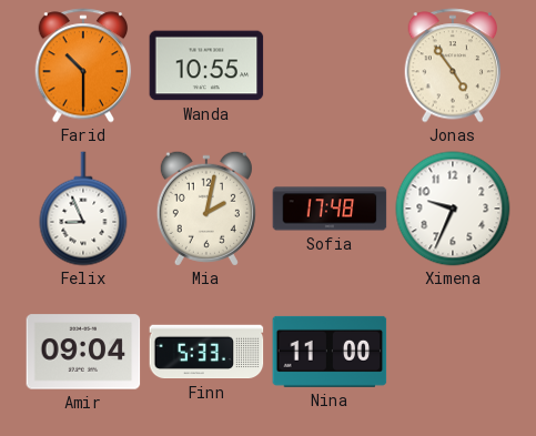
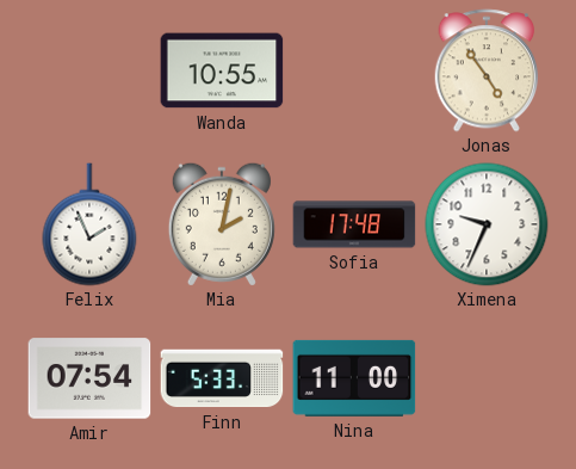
Farid: 10:30 -> none
Felix: 8:56 -> 1:56
Amir: 09:04 -> 07:54
